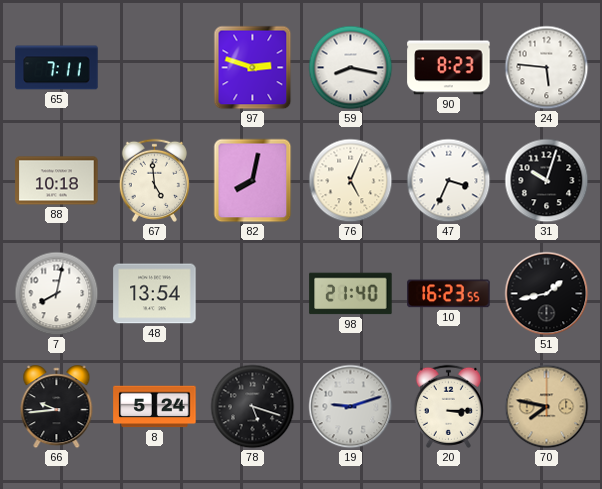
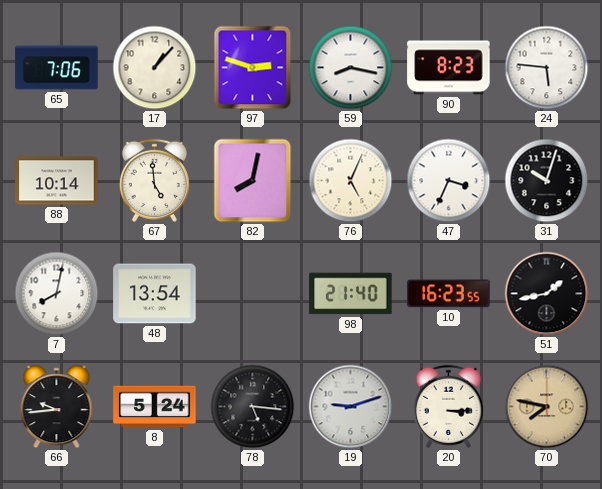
65: 7:11 -> 7:06
17: none -> 1:07
88: 10:18 -> 10:14
78: 5:18 -> 5:16
